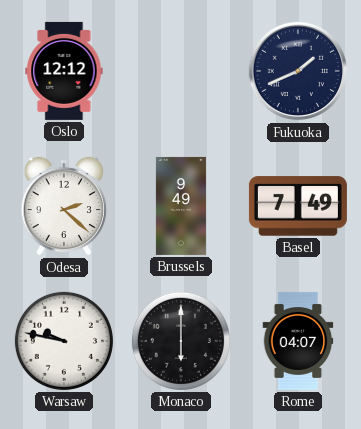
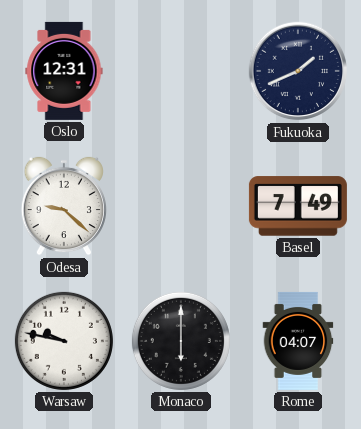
Oslo: 12:12 -> 12:31
Odesa: 2:22 -> 9:22
Brussels: 9:49 -> none
